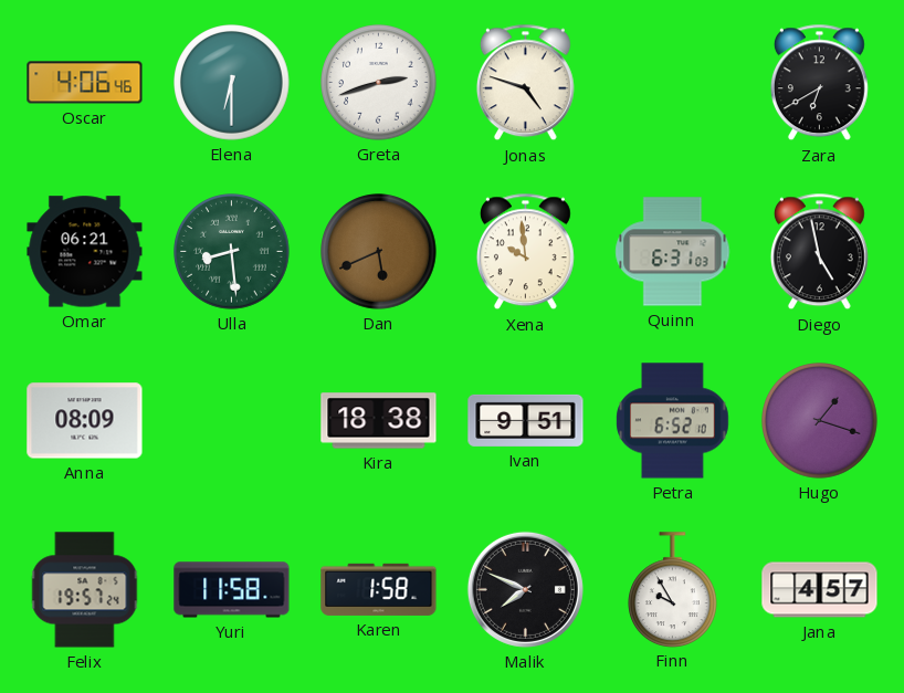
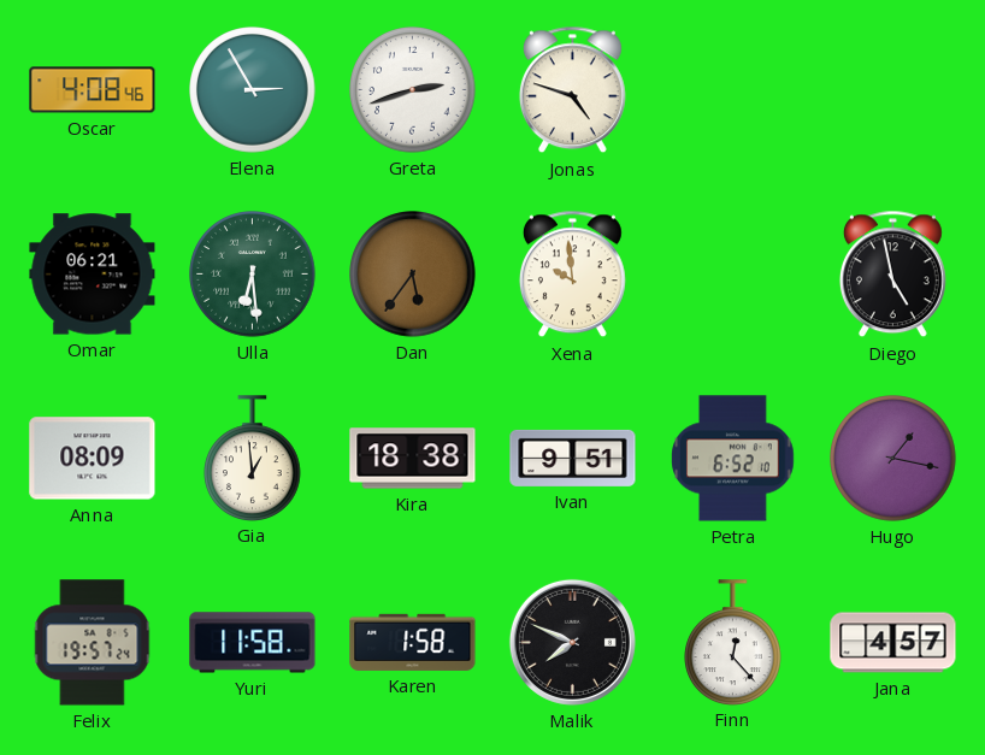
Oscar: 4:06 -> 4:08
Elena: 6:30 -> 2:55
Zara: 6:40 -> none
Ulla: 8:29 -> 6:29
Dan: 5:41 -> 5:36
Quinn: 6:31 -> none
Gia: none -> 12:59
Hugo: 1:18 -> 1:17
Finn: 9:55 -> 12:23
